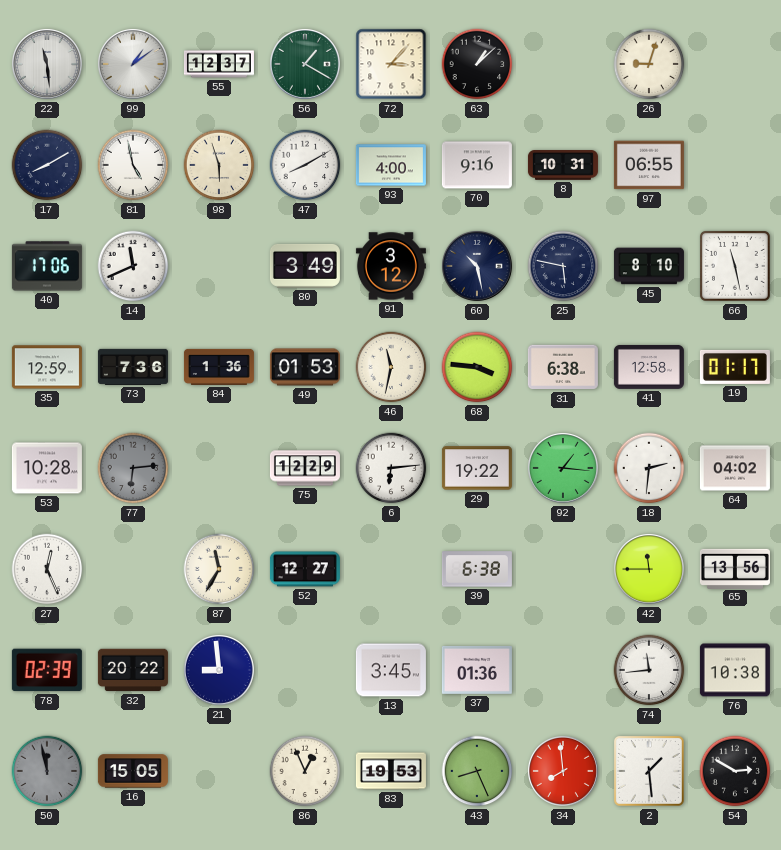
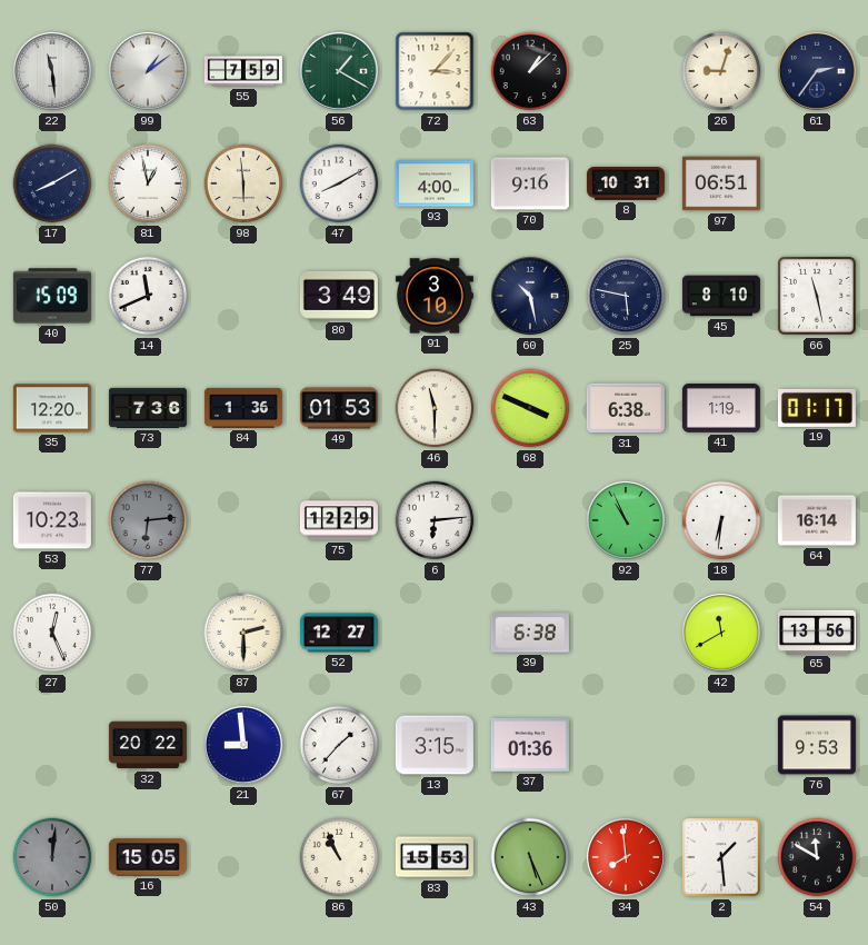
55: 12:37 -> 7:59
61: none -> 2:36
81: 4:58 -> 12:58
98: 5:57 -> 5:59
97: 06:55 -> 06:51
40: 17:06 -> 15:09
91: 3:12 -> 3:10
35: 12:59 -> 12:20
46: 11:32 -> 11:30
68: 3:46 -> 3:49
41: 12:58 -> 1:19
53: 10:28 -> 10:23
29: 19:22 -> none
92: 1:16 -> 10:56
18: 2:31 -> 6:31
64: 04:02 -> 16:14
87: 11:35 -> 2:30
42: 11:45 -> 11:40
78: 02:39 -> none
67: none -> 1:37
13: 3:45 -> 3:15
74: 11:44 -> none
76: 10:38 -> 9:53
50: 11:58 -> 12:01
86: 12:56 -> 10:56
83: 19:53 -> 15:53
43: 8:26 -> 5:26
54: 2:50 -> 11:50
